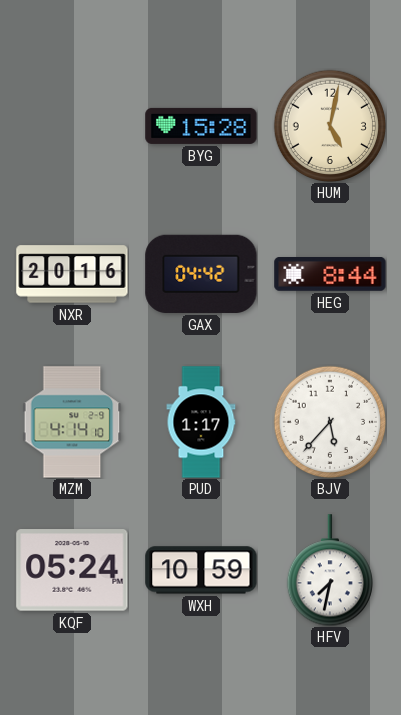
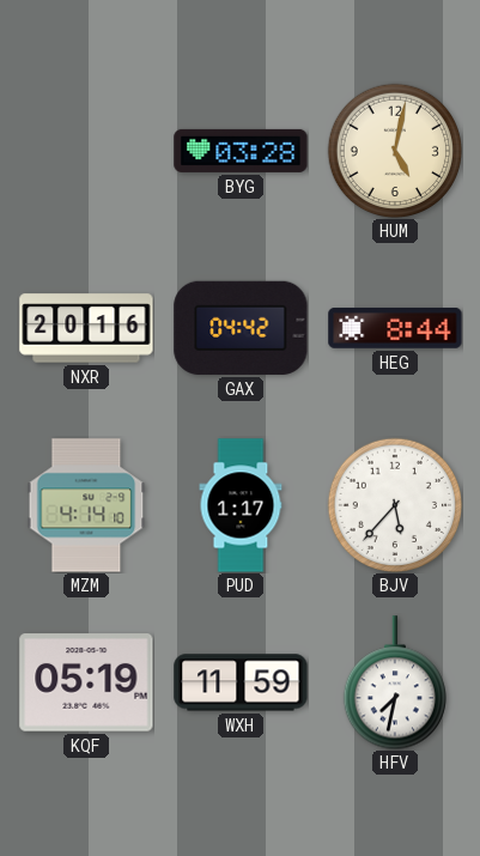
BYG: 15:28 -> 03:28
KQF: 05:24 -> 05:19
WXH: 10:59 -> 11:59
